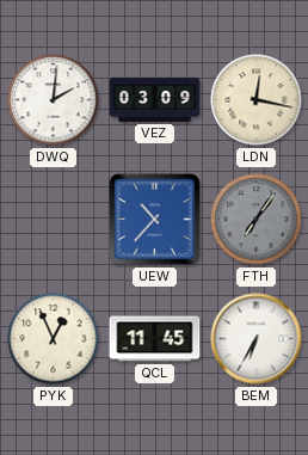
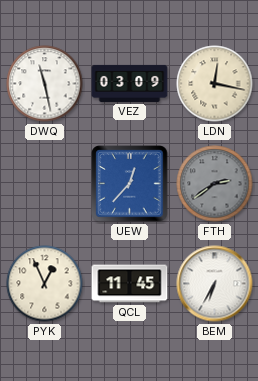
DWQ: 2:01 -> 11:28
UEW: 10:37 -> 12:37
FTH: 7:06 -> 2:39
